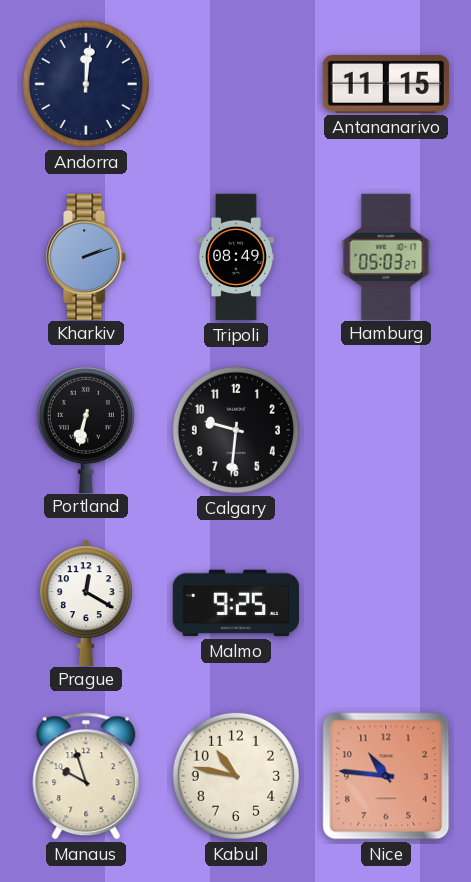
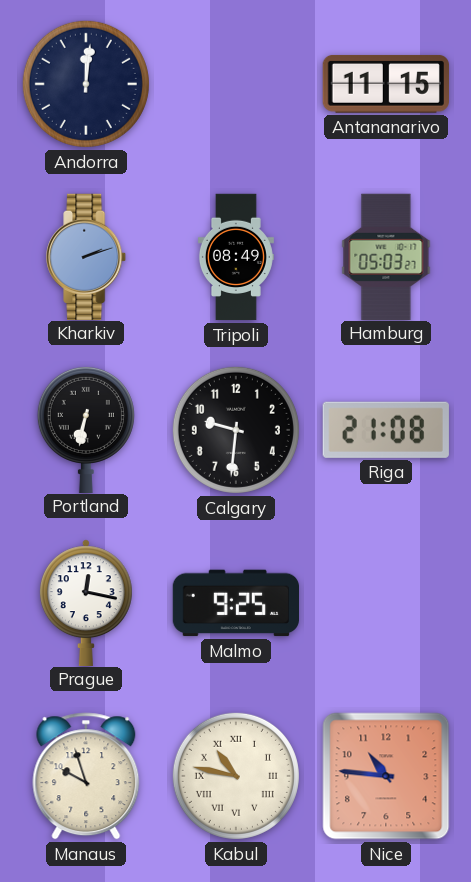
Riga: none -> 21:08
Prague: 12:20 -> 12:17
Kabul numerals: Arabic -> Roman
